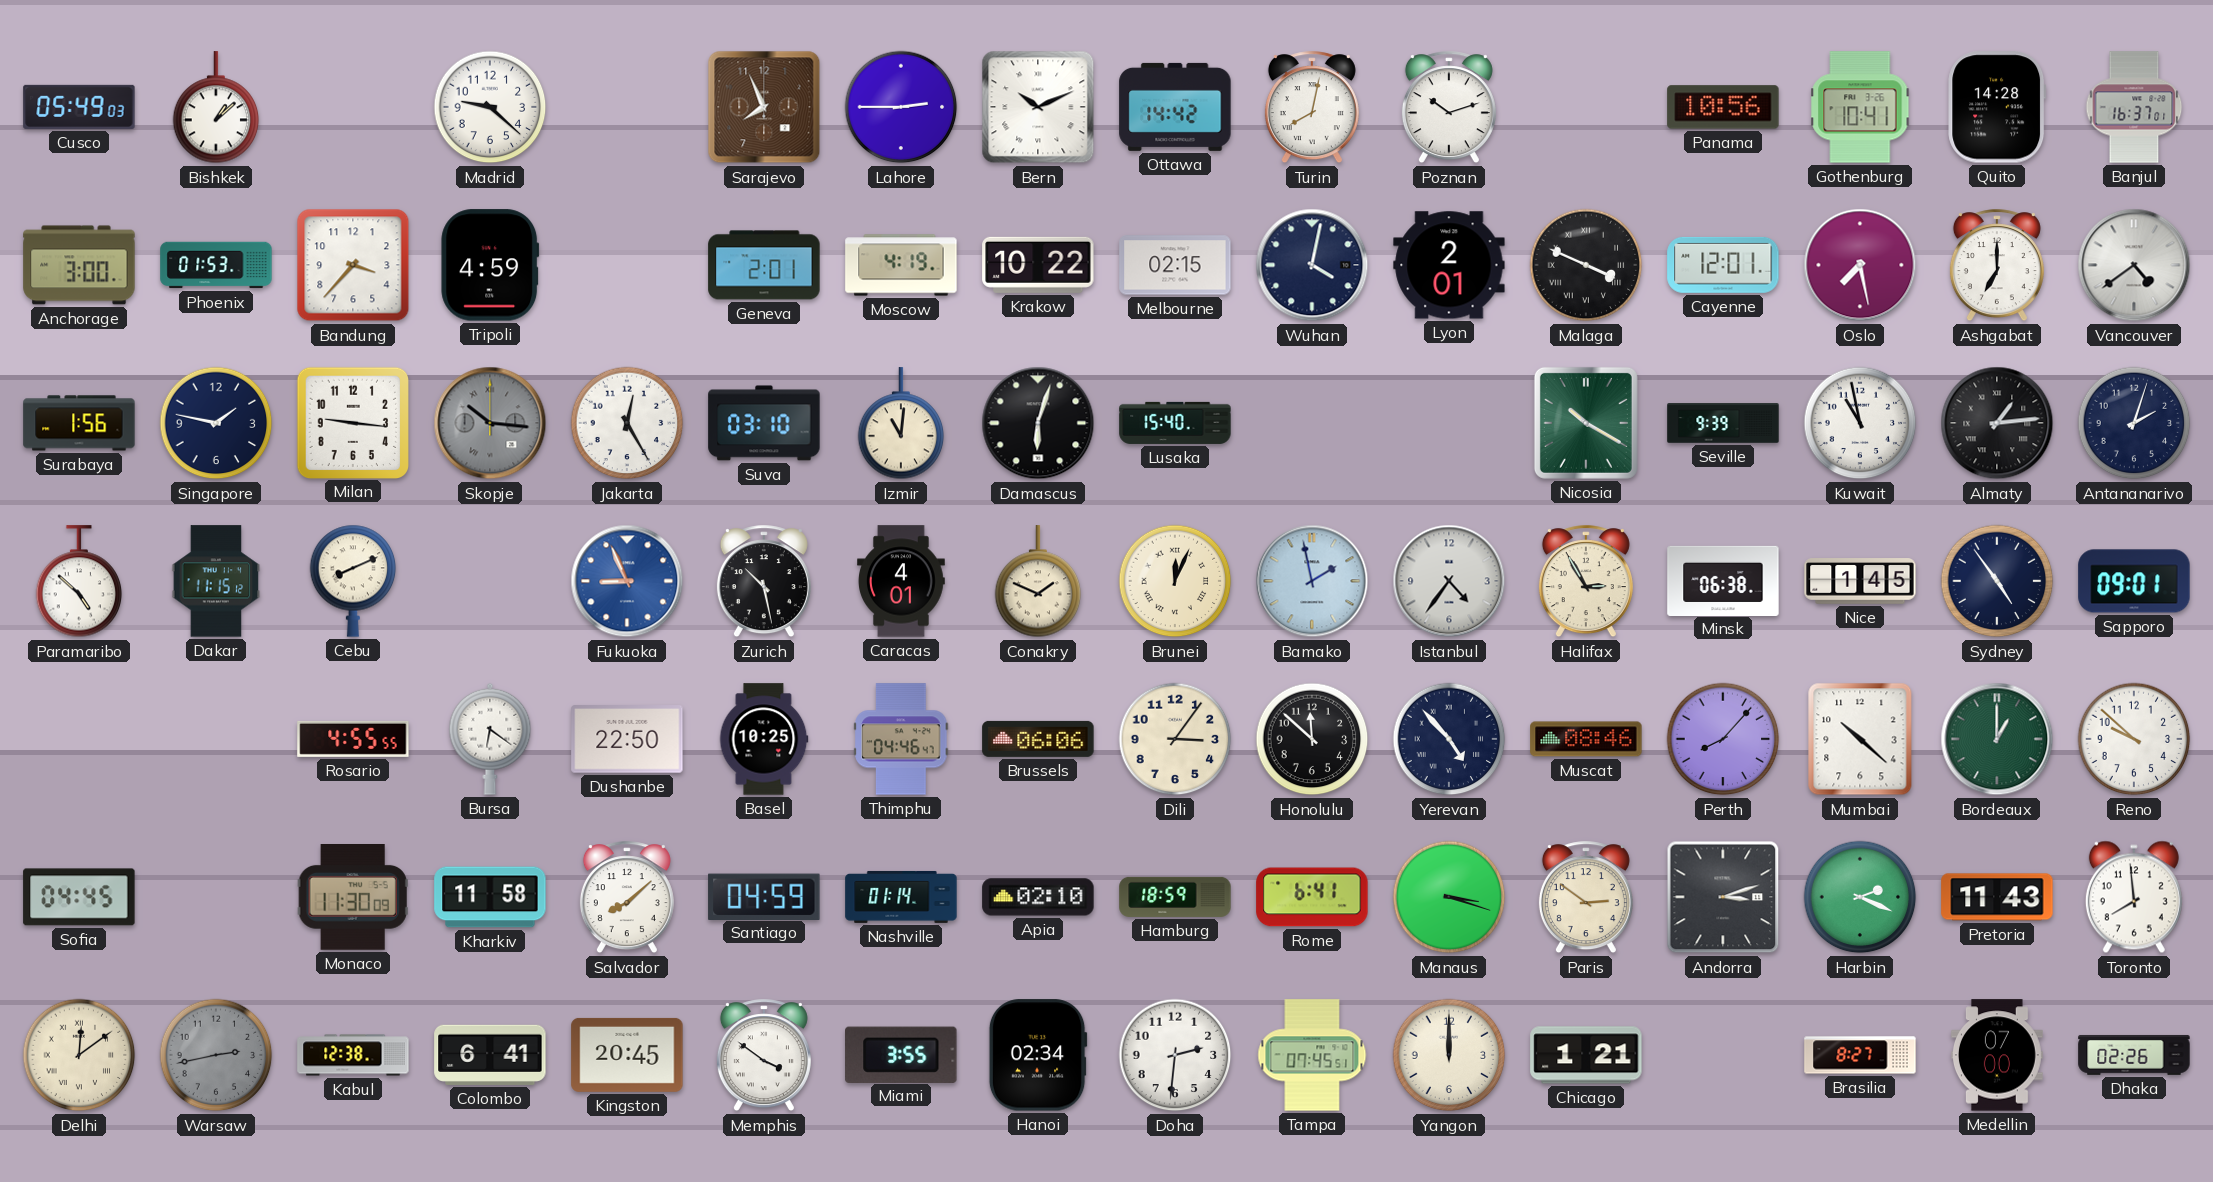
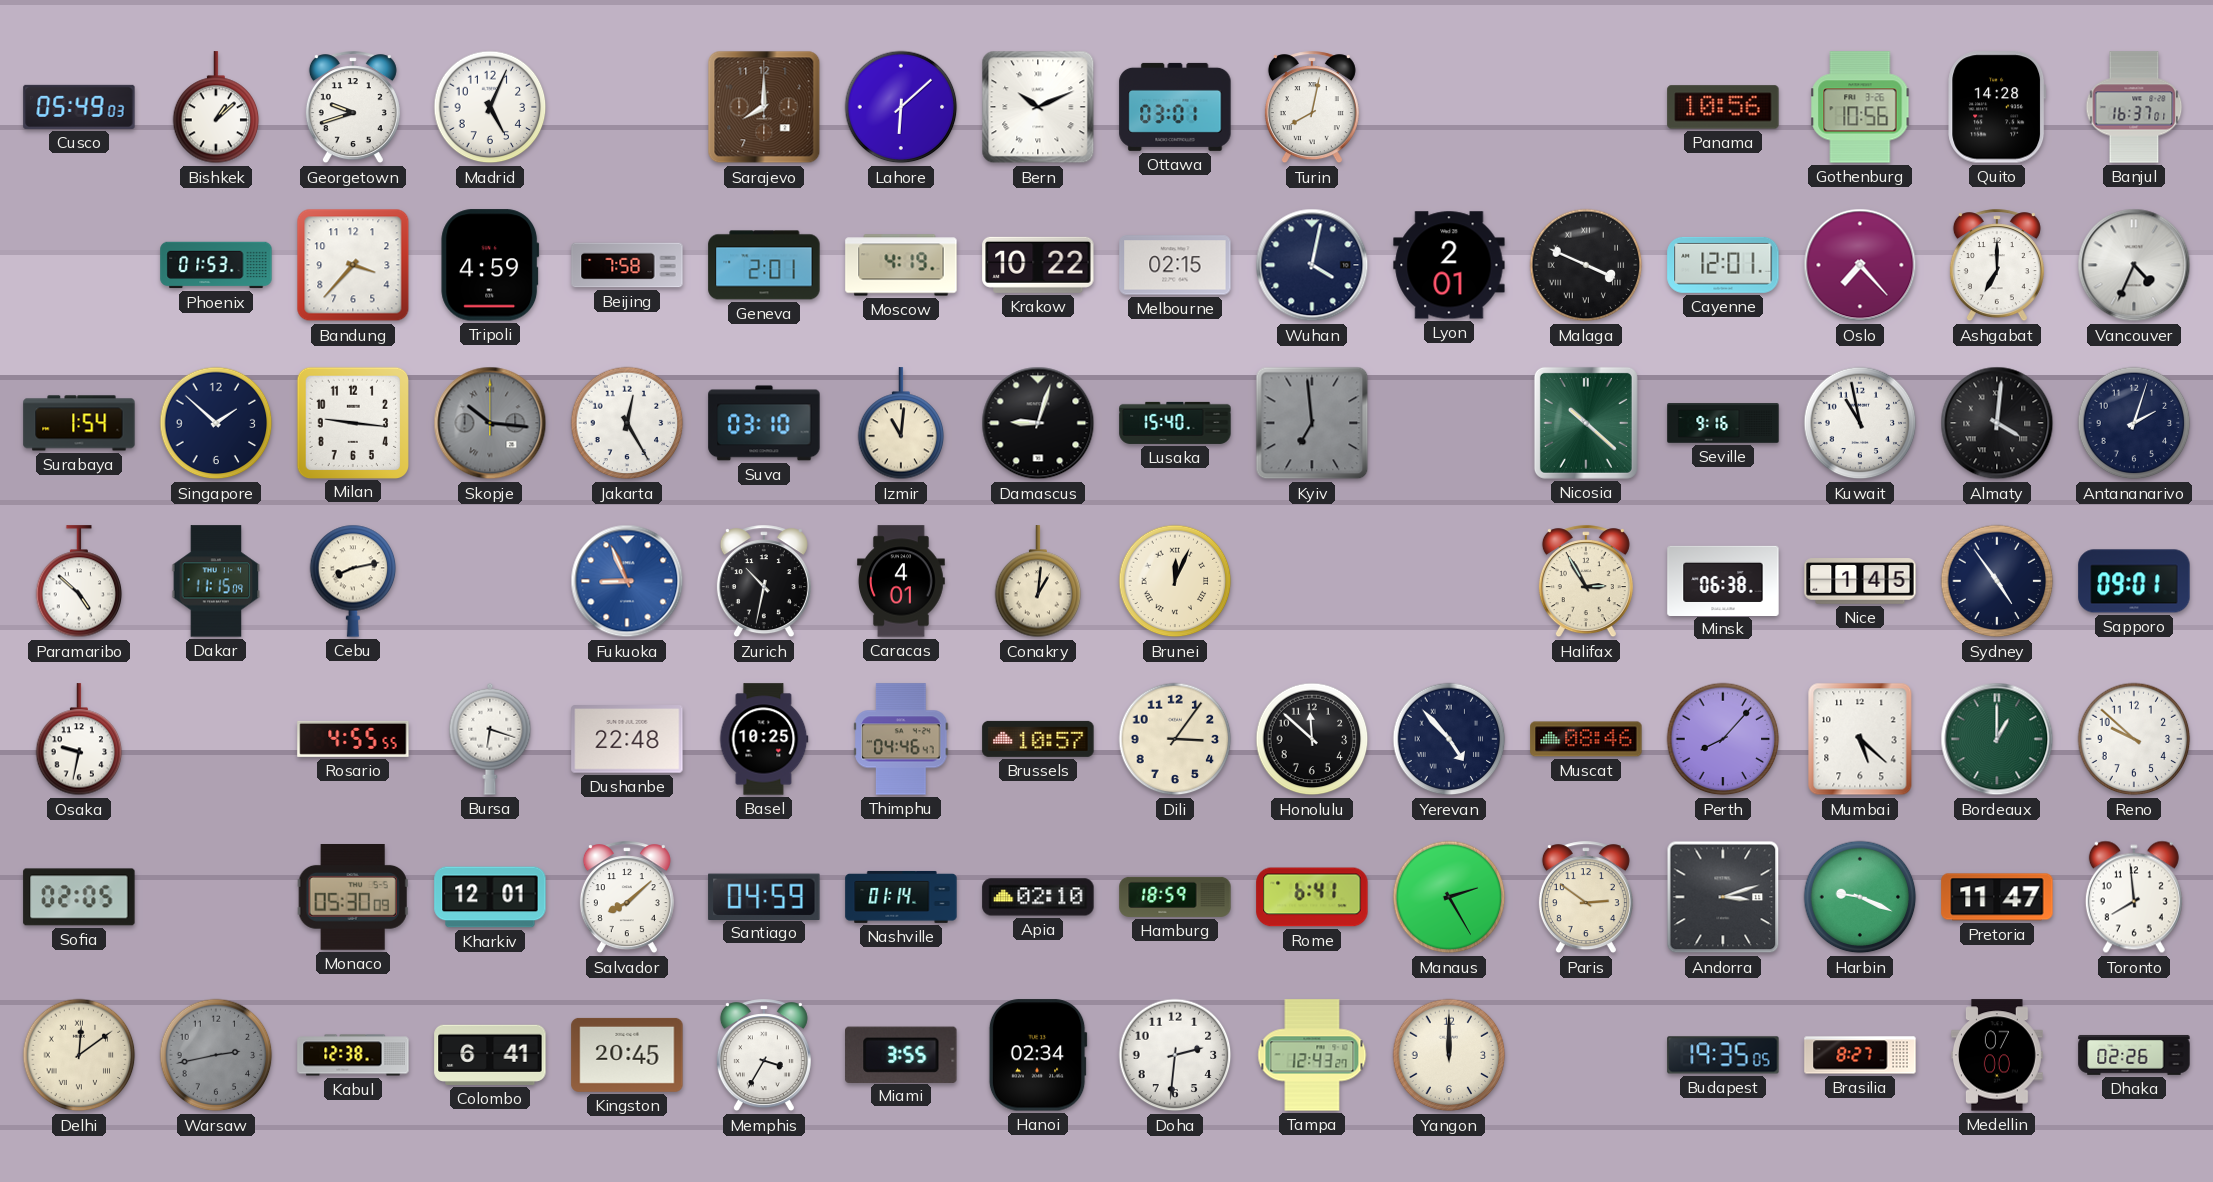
Georgetown: none -> 9:42
Madrid: 9:22 -> 5:04
Sarajevo: 7:56 -> 8:00
Lahore: 2:45 -> 6:08
Ottawa: 14:42 -> 03:01
Poznan: 10:12 -> none
Gothenburg: 10:41 -> 10:56
Anchorage: 3:00 -> none
Beijing: none -> 7:58
Oslo: 7:28 -> 7:23
Vancouver: 4:39 -> 4:34
Surabaya: 1:56 -> 1:54
Singapore: 1:47 -> 1:52
Damascus: 6:03 -> 9:03
Kyiv: none -> 6:59
Nicosia: 10:20 -> 10:22
Seville: 9:39 -> 9:16
Almaty: 1:14 -> 4:01
Dakar: 11:15:12 -> 11:15:09
Cebu: 8:11 -> 8:13
Zurich: 10:28 -> 10:32
Conakry: 1:49 -> 1:01
Bamako: 1:58 -> none
Istanbul: 4:36 -> none
Osaka: none -> 9:32
Bursa: 6:21 -> 6:18
Dushanbe: 22:50 -> 22:48
Brussels: 06:06 -> 10:57
Mumbai: 10:22 -> 5:22
Sofia: 04:45 -> 02:05
Monaco: 11:30 -> 05:30
Kharkiv: 11:58 -> 12:01
Manaus: 3:18 -> 2:25
Harbin: 2:19 -> 9:19
Pretoria: 11:43 -> 11:47
Memphis: 3:51 -> 3:35
Tampa: 07:45 -> 12:43
Chicago: 1:21 -> none
Budapest: none -> 19:35
